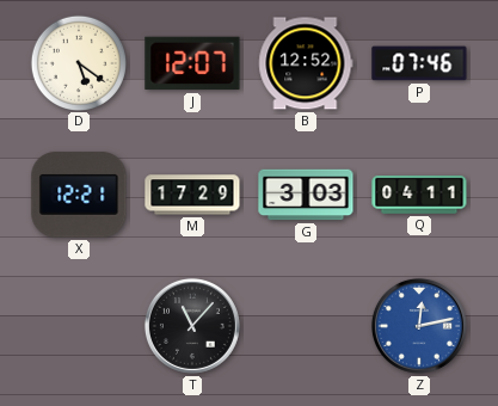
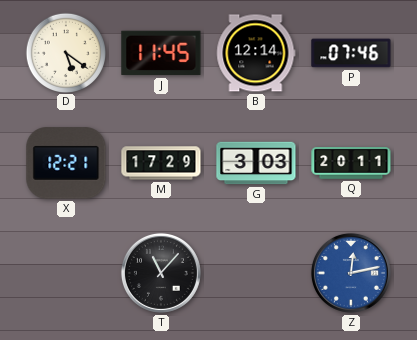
J: 12:07 -> 11:45
B: 12:52 -> 12:14
Q: 04:11 -> 20:11
